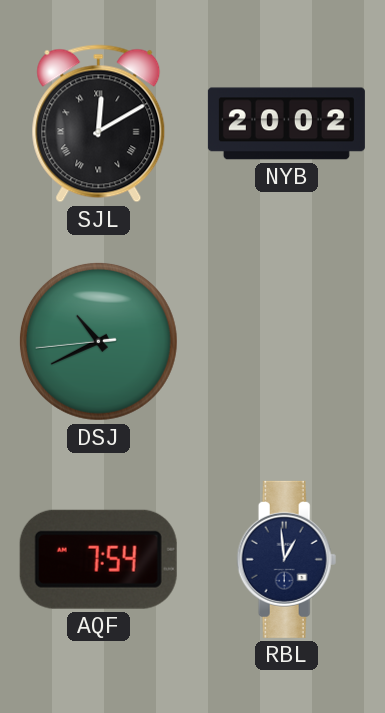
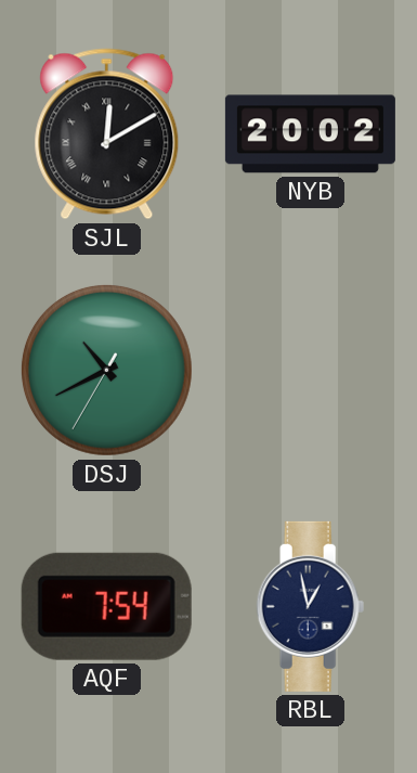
DSJ: 10:40:44 -> 10:40:35
RBL: 12:59 -> 12:58
